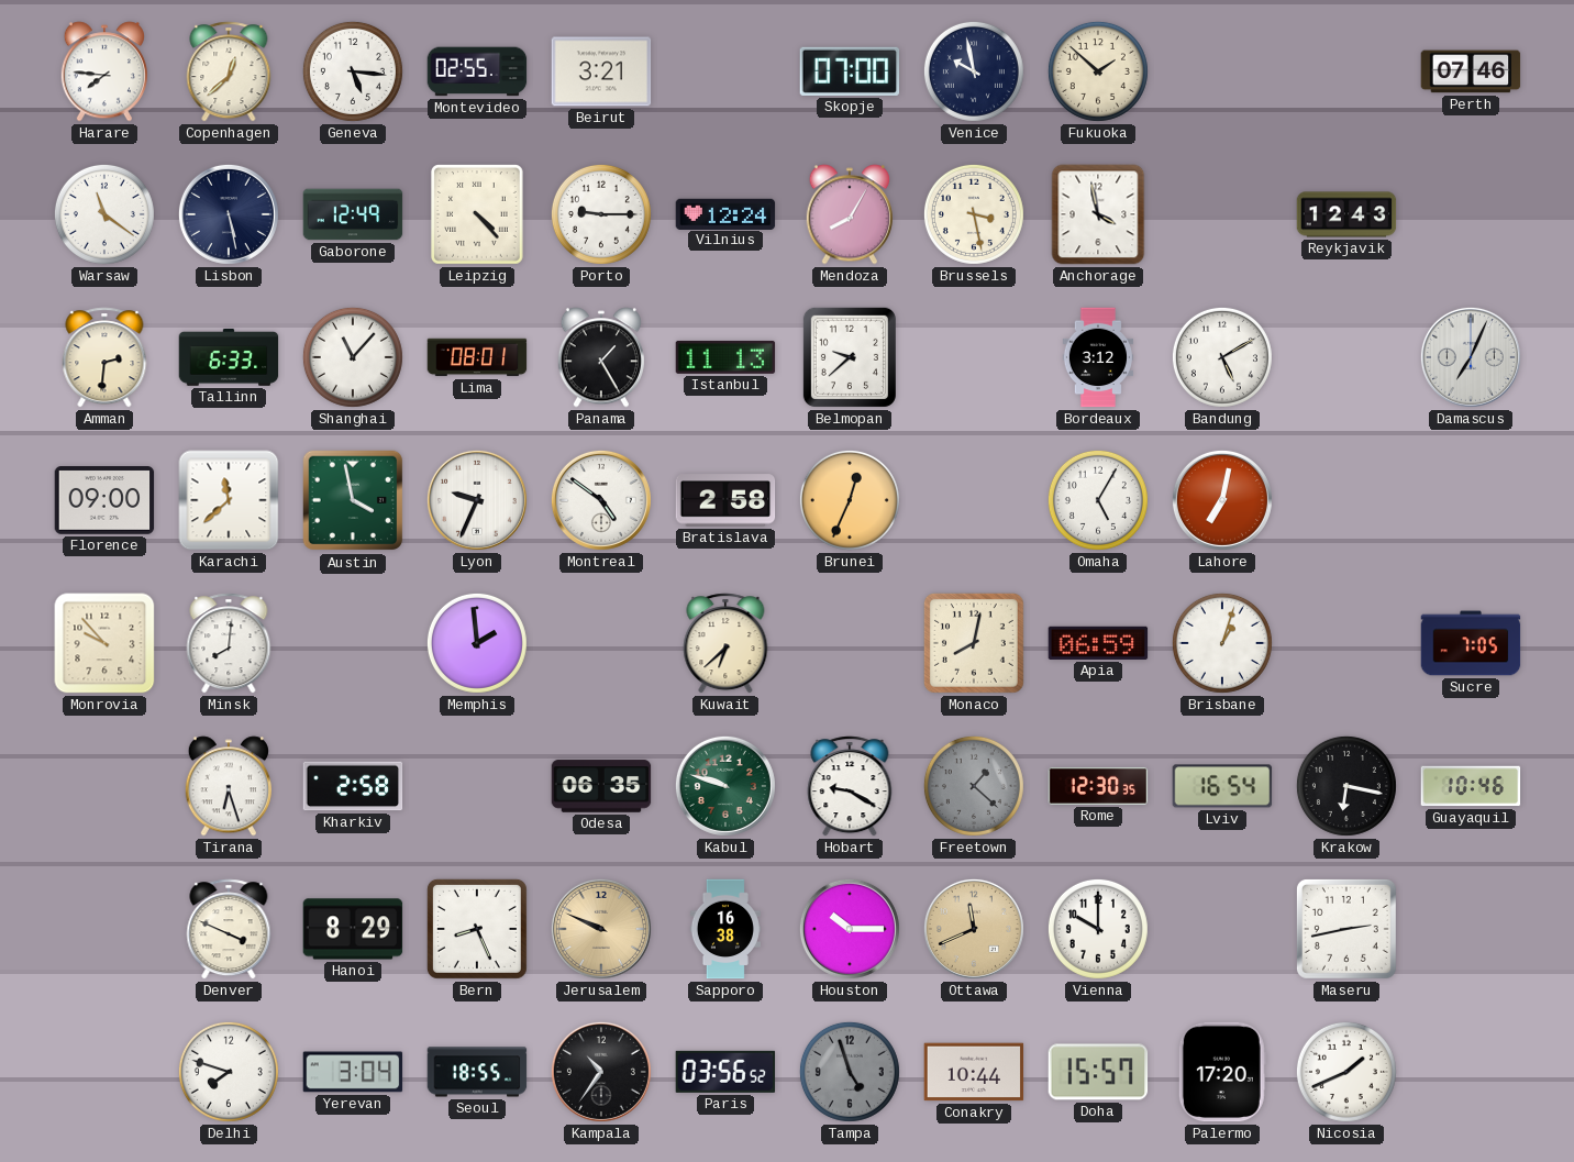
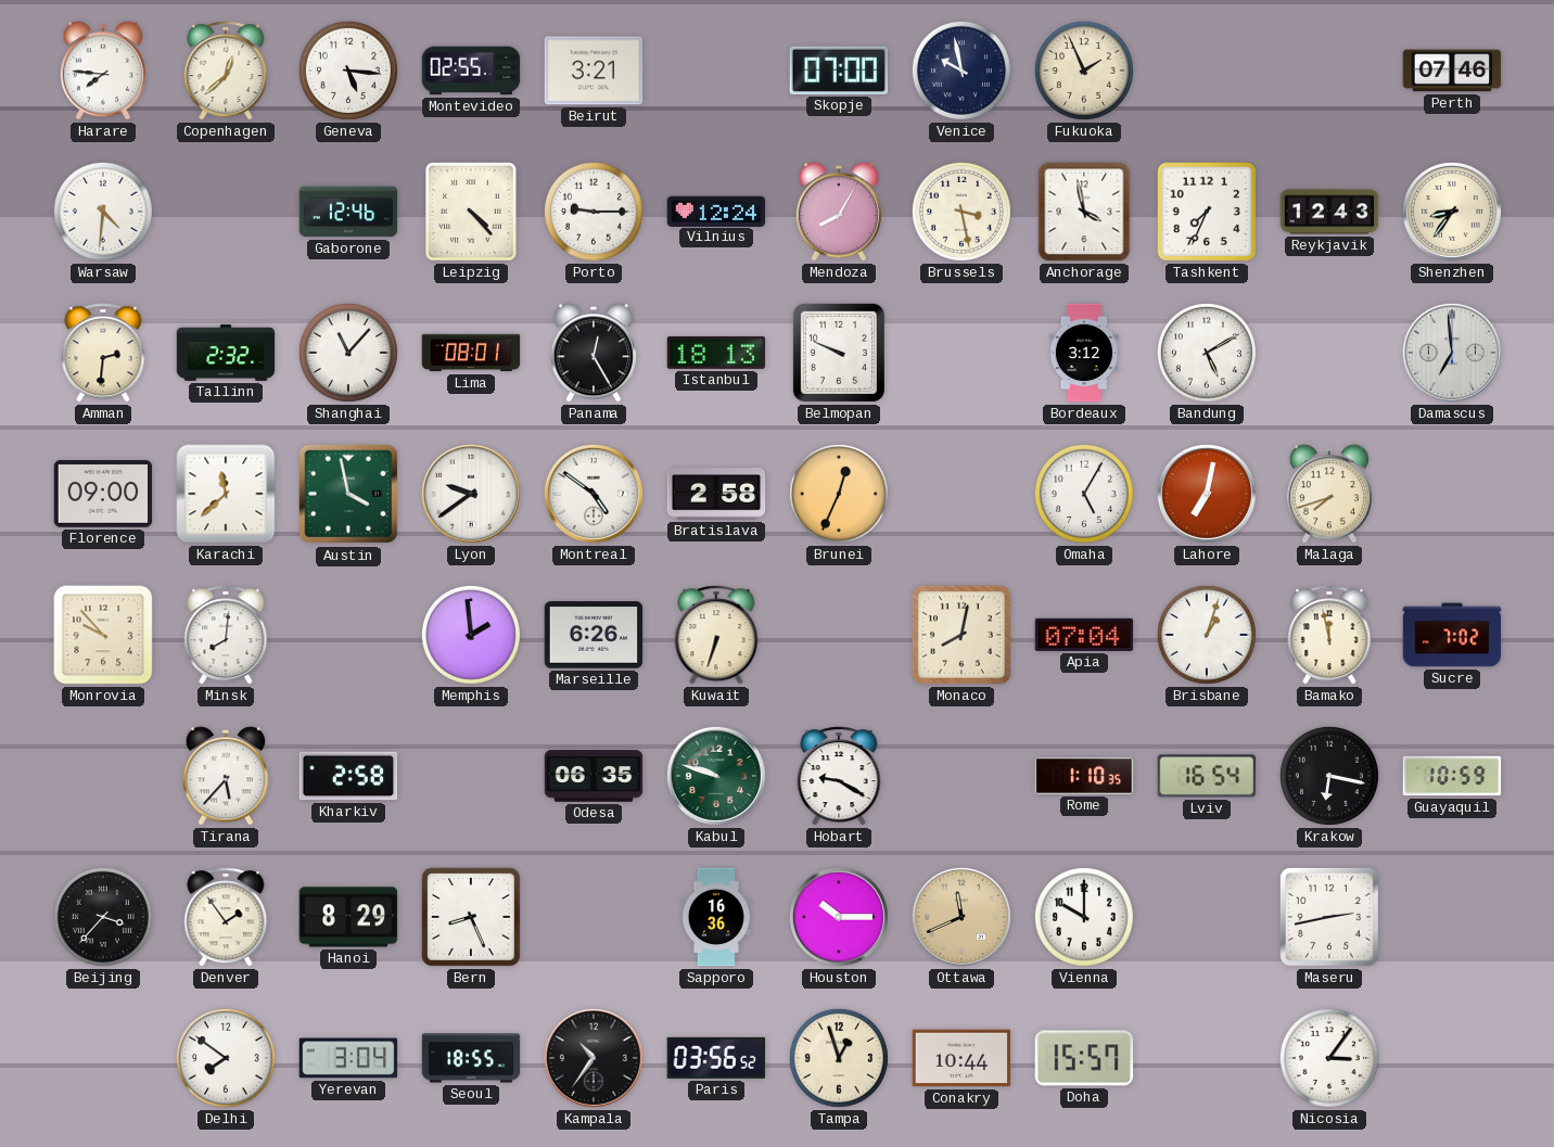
Fukuoka: 1:52 -> 1:56
Warsaw: 11:21 -> 4:31
Lisbon: 5:28 -> none
Gaborone: 12:49 -> 12:46
Tashkent: none -> 7:34
Shenzhen: none -> 8:36
Tallinn: 6:33 -> 2:32
Panama: 1:25 -> 12:25
Istanbul: 11:13 -> 18:13
Belmopan: 9:38 -> 9:49
Damascus: 7:04 -> 6:59
Lyon: 9:34 -> 9:39
Malaga: none -> 7:42
Marseille: none -> 6:26
Kuwait: 6:38 -> 6:33
Apia: 06:59 -> 07:04
Bamako: none -> 11:58
Sucre: 7:05 -> 7:02
Tirana: 6:27 -> 5:37
Freetown: 1:22 -> none
Rome: 12:30 -> 1:10
Guayaquil: 10:46 -> 10:59
Beijing: none -> 3:37
Denver: 3:49 -> 1:54
Jerusalem: 9:49 -> none
Sapporo: 16:38 -> 16:36
Delhi: 7:48 -> 7:51
Tampa: 4:57 -> 12:57
Tampa dial: grey -> cream
Palermo: 17:20 -> none
Nicosia: 1:41 -> 3:06
